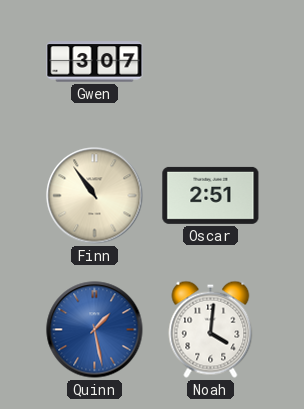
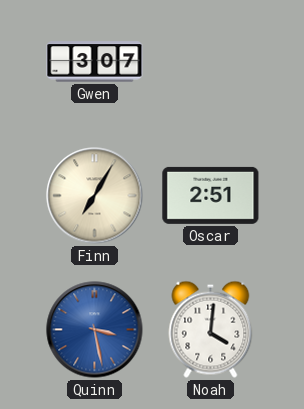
Finn: 10:54 -> 7:05
Quinn: 1:28 -> 3:28
